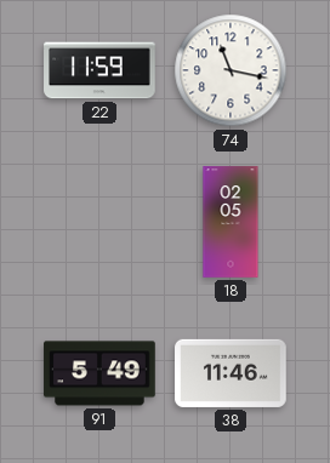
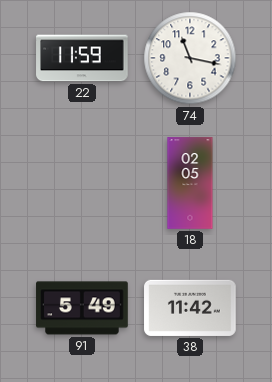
38: 11:46 -> 11:42
